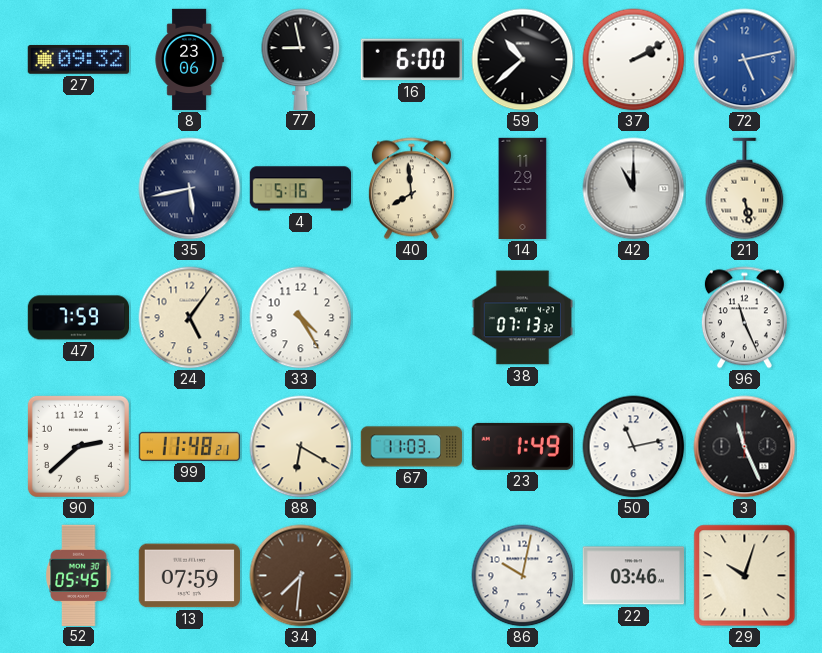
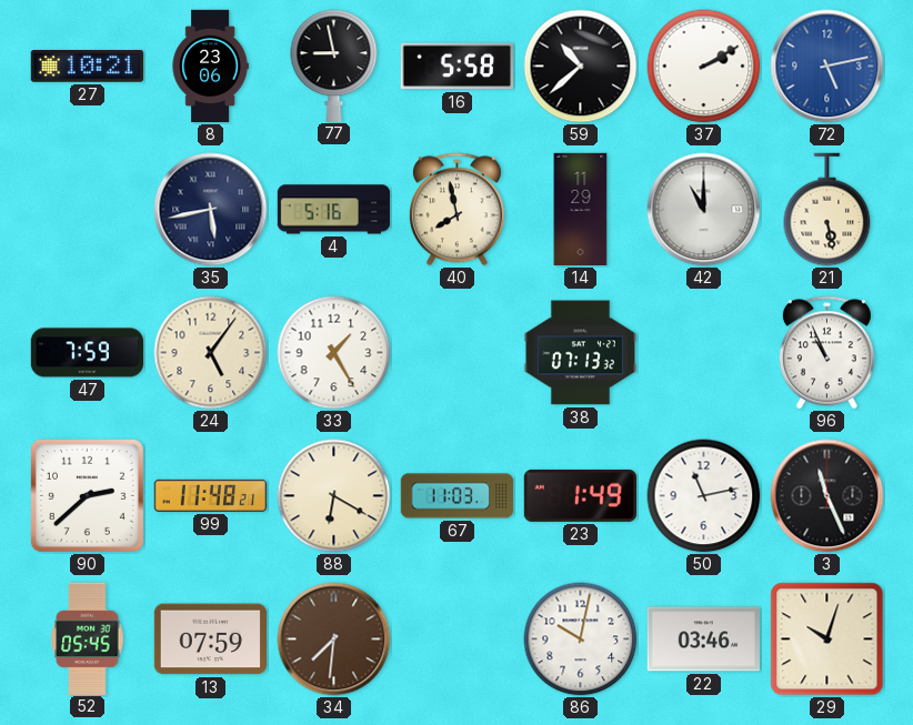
27: 09:32 -> 10:21
16: 6:00 -> 5:58
40: 7:59 -> 7:58
33: 4:25 -> 1:25
96: 11:26 -> 10:56
